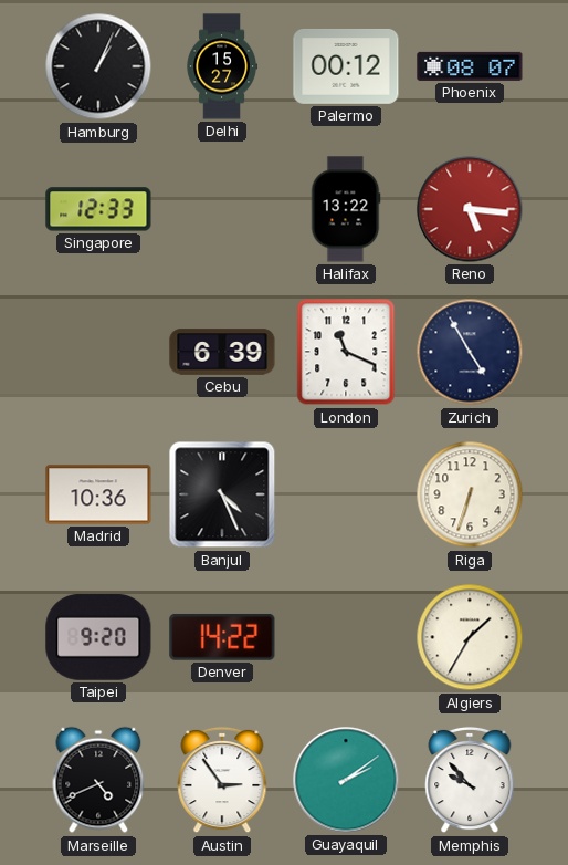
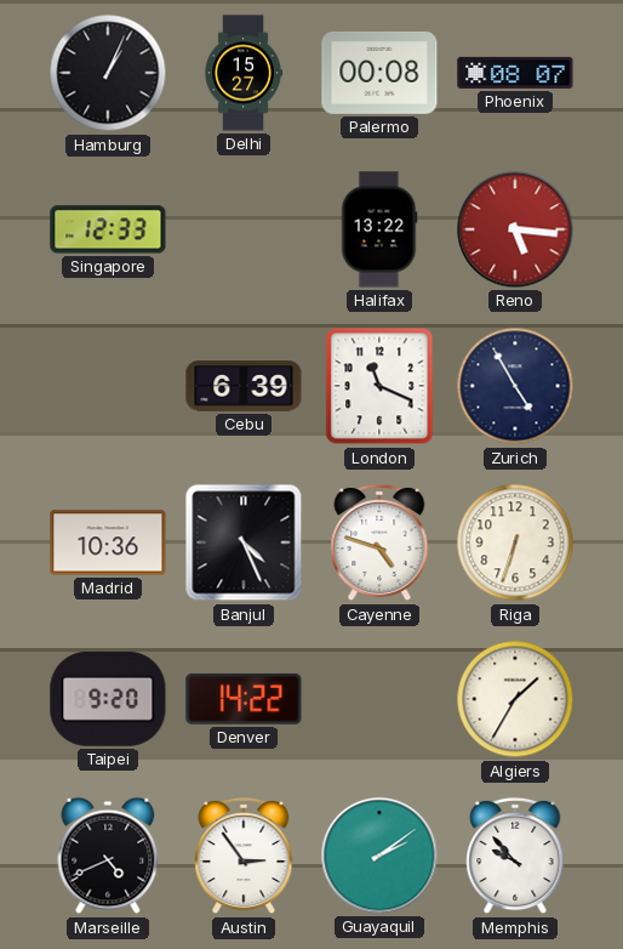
Palermo: 00:12 -> 00:08
Cayenne: none -> 4:48
